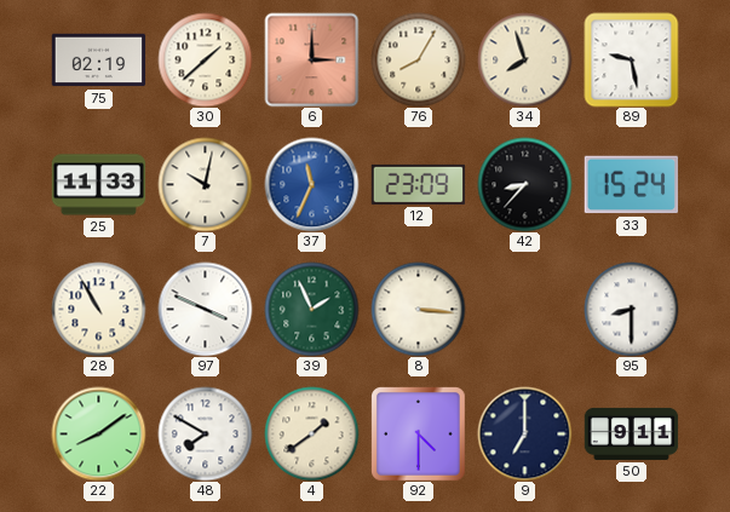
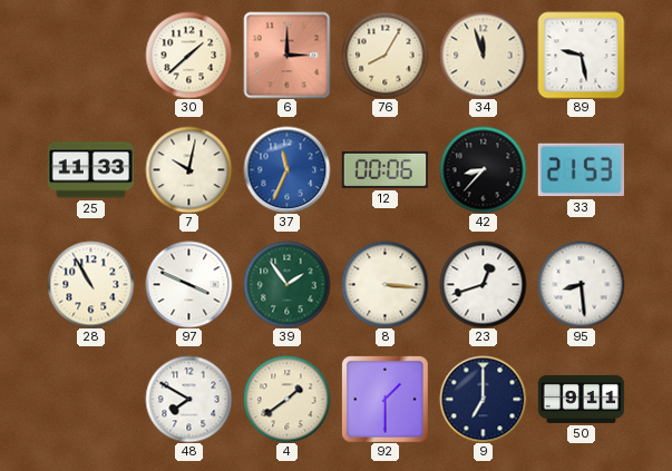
75: 02:19 -> none
34: 7:57 -> 11:57
12: 23:09 -> 00:06
33: 15:24 -> 21:53
39: 1:56 -> 1:54
23: none -> 12:42
95: 8:30 -> 8:29
22: 8:09 -> none
92: 4:30 -> 1:30
